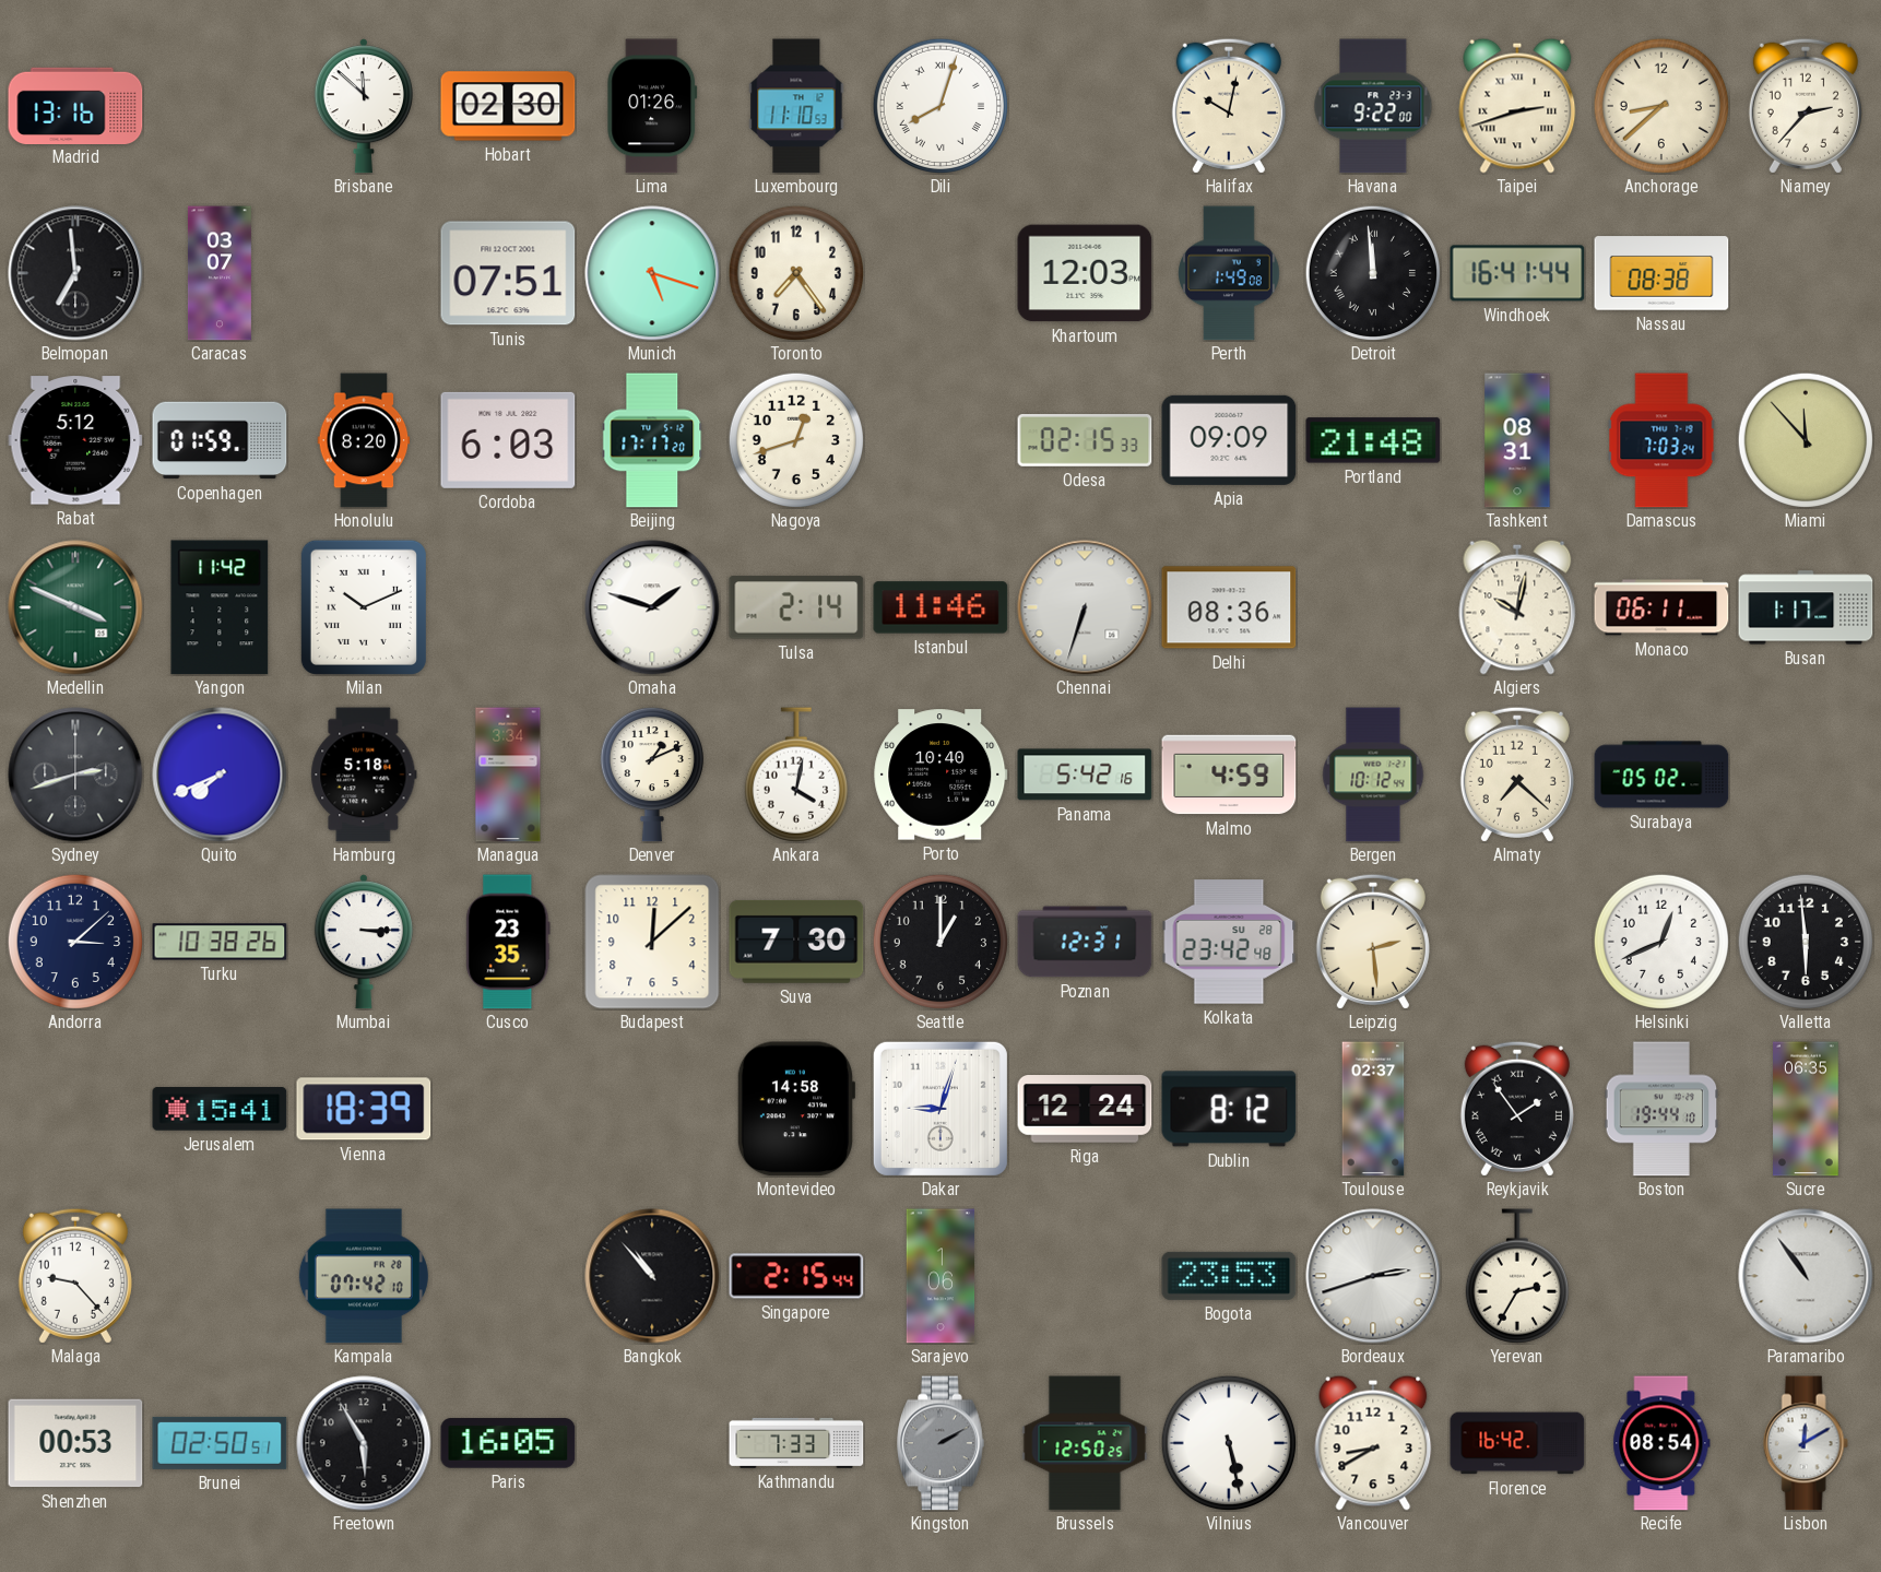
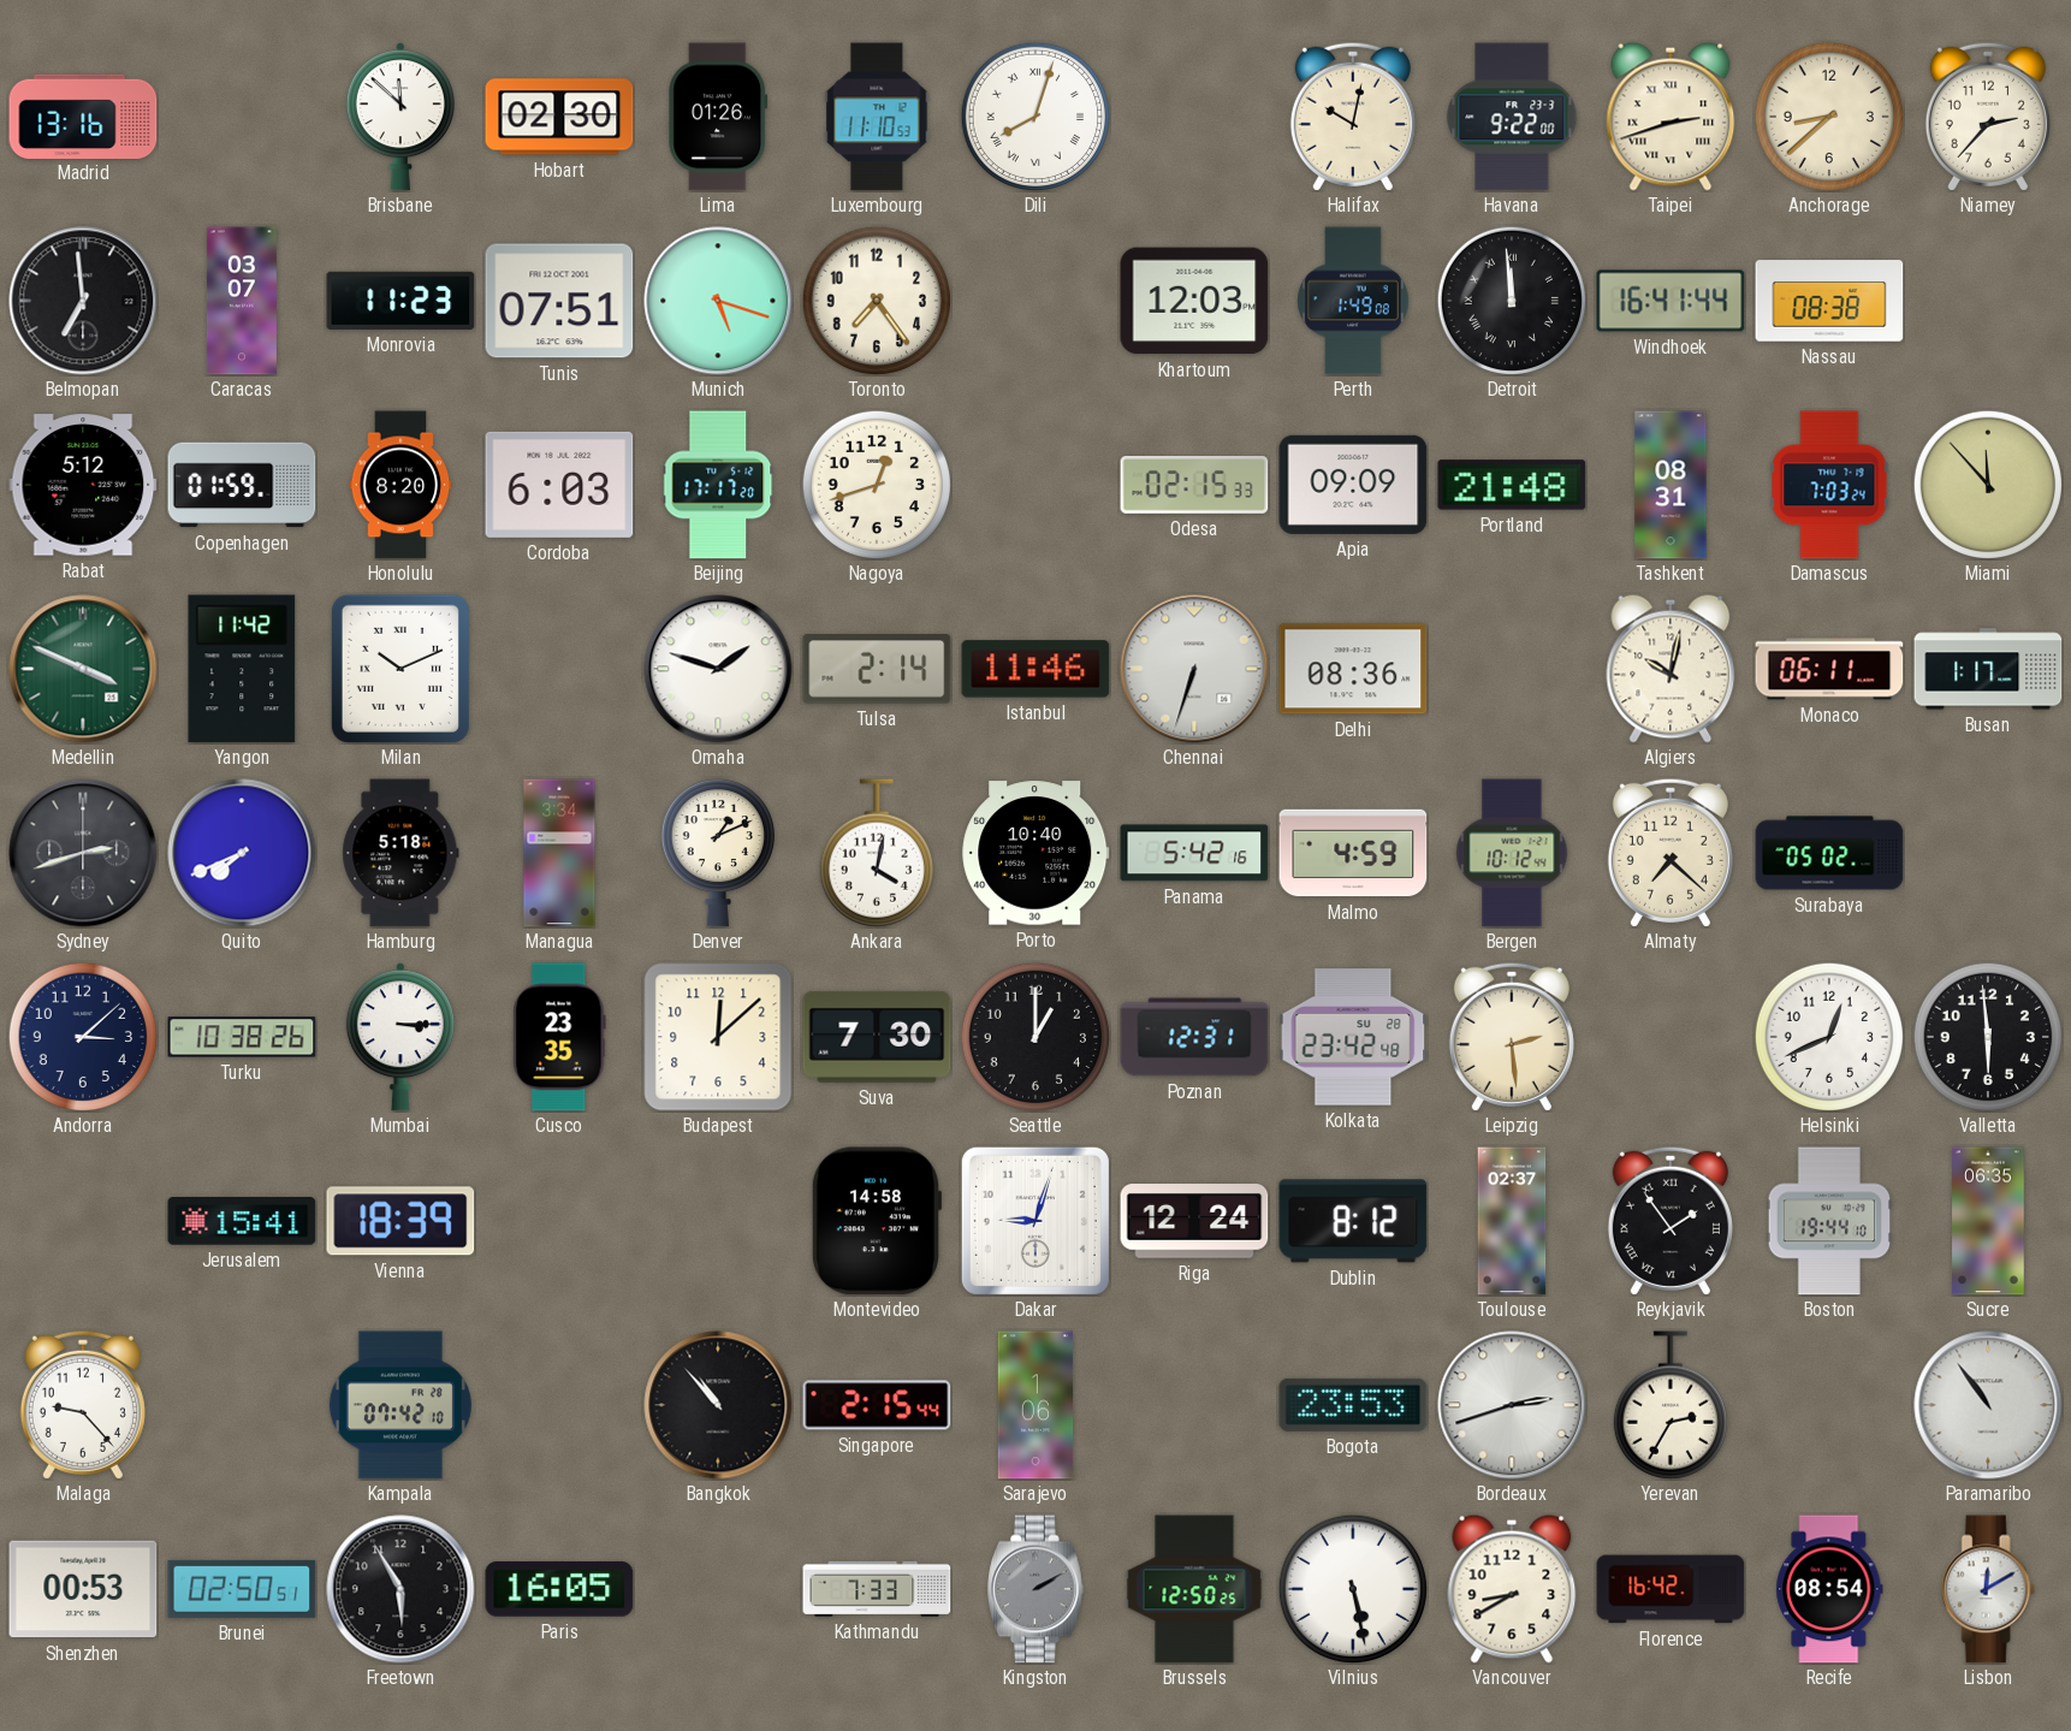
Monrovia: none -> 11:23
